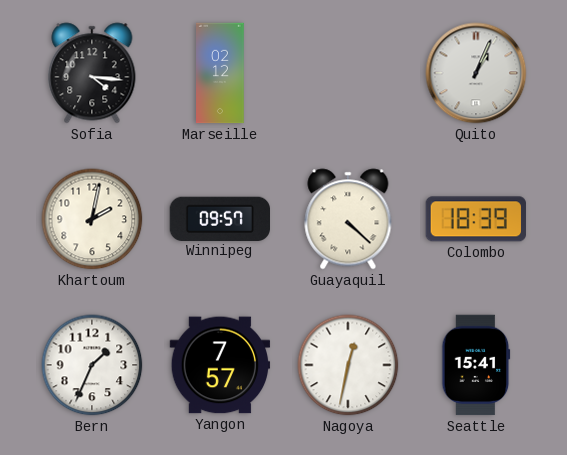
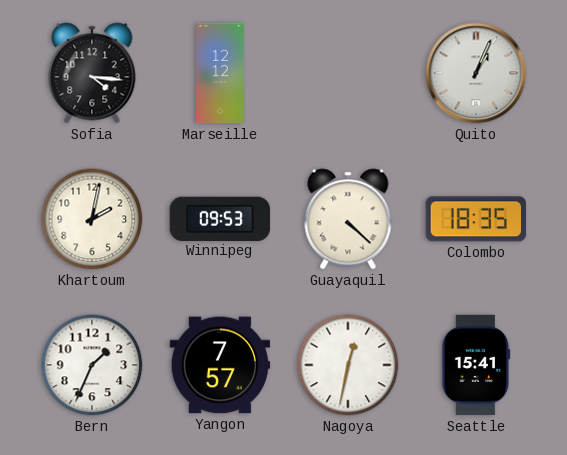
Marseille: 02:12 -> 12:12
Winnipeg: 09:57 -> 09:53
Colombo: 18:39 -> 18:35
